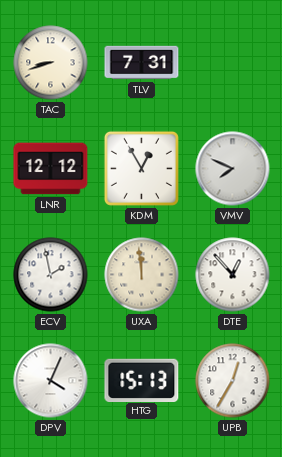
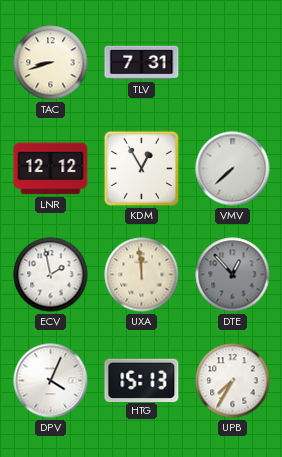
VMV: 7:49 -> 7:38
DTE dial: white -> grey
UPB: 12:35 -> 7:35
